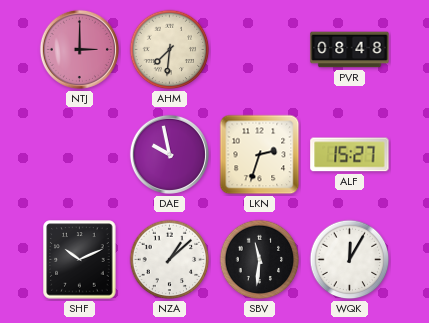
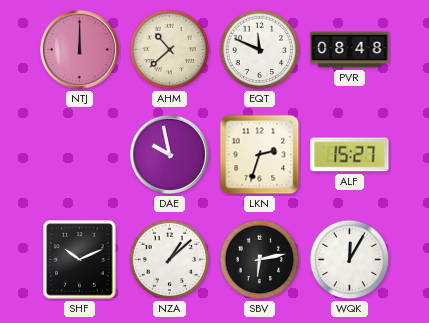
NTJ: 3:00 -> 12:00
AHM: 7:31 -> 10:38
EQT: none -> 11:49
SBV: 11:31 -> 6:13
